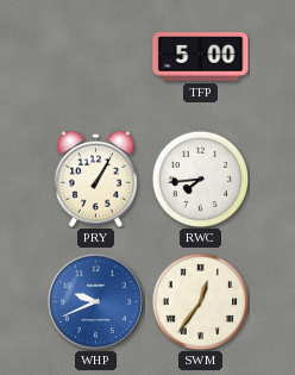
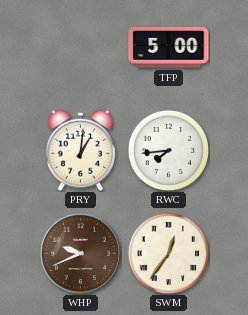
PRY: 1:05 -> 1:01
WHP dial: blue -> brown
